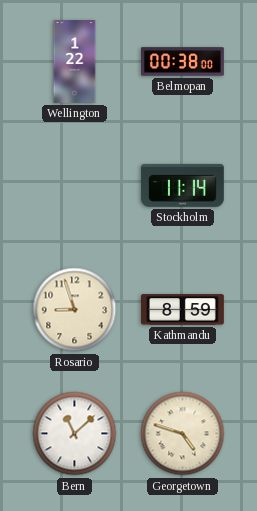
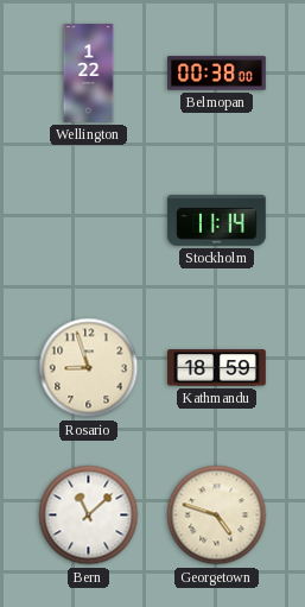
Kathmandu: 8:59 -> 18:59
